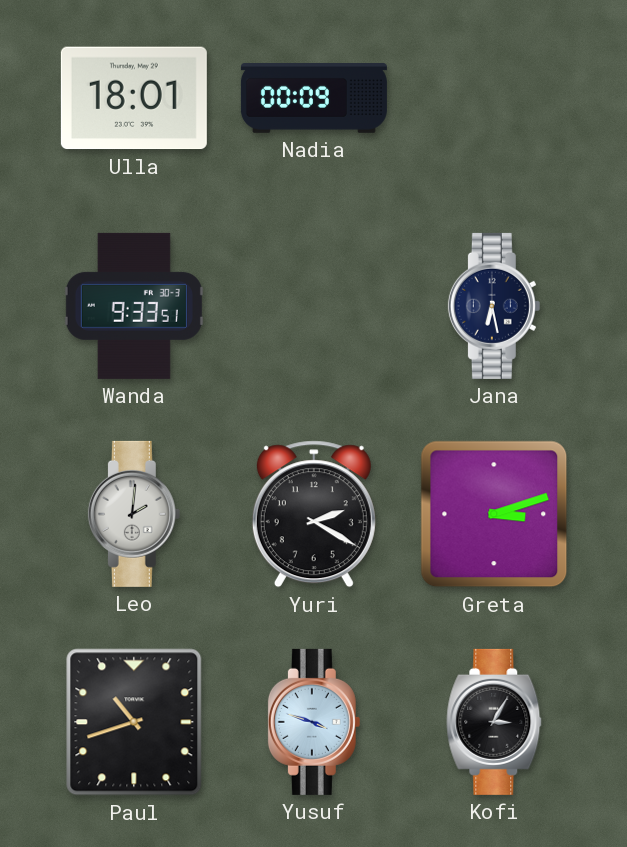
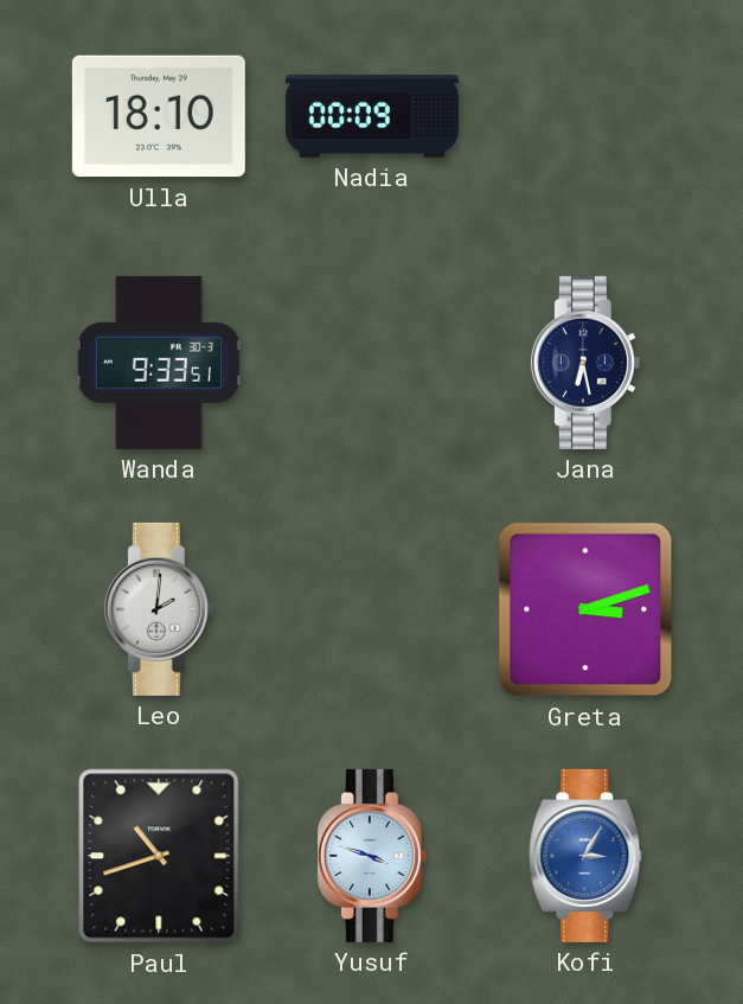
Ulla: 18:01 -> 18:10
Yuri: 2:20 -> none
Kofi dial: black -> blue
